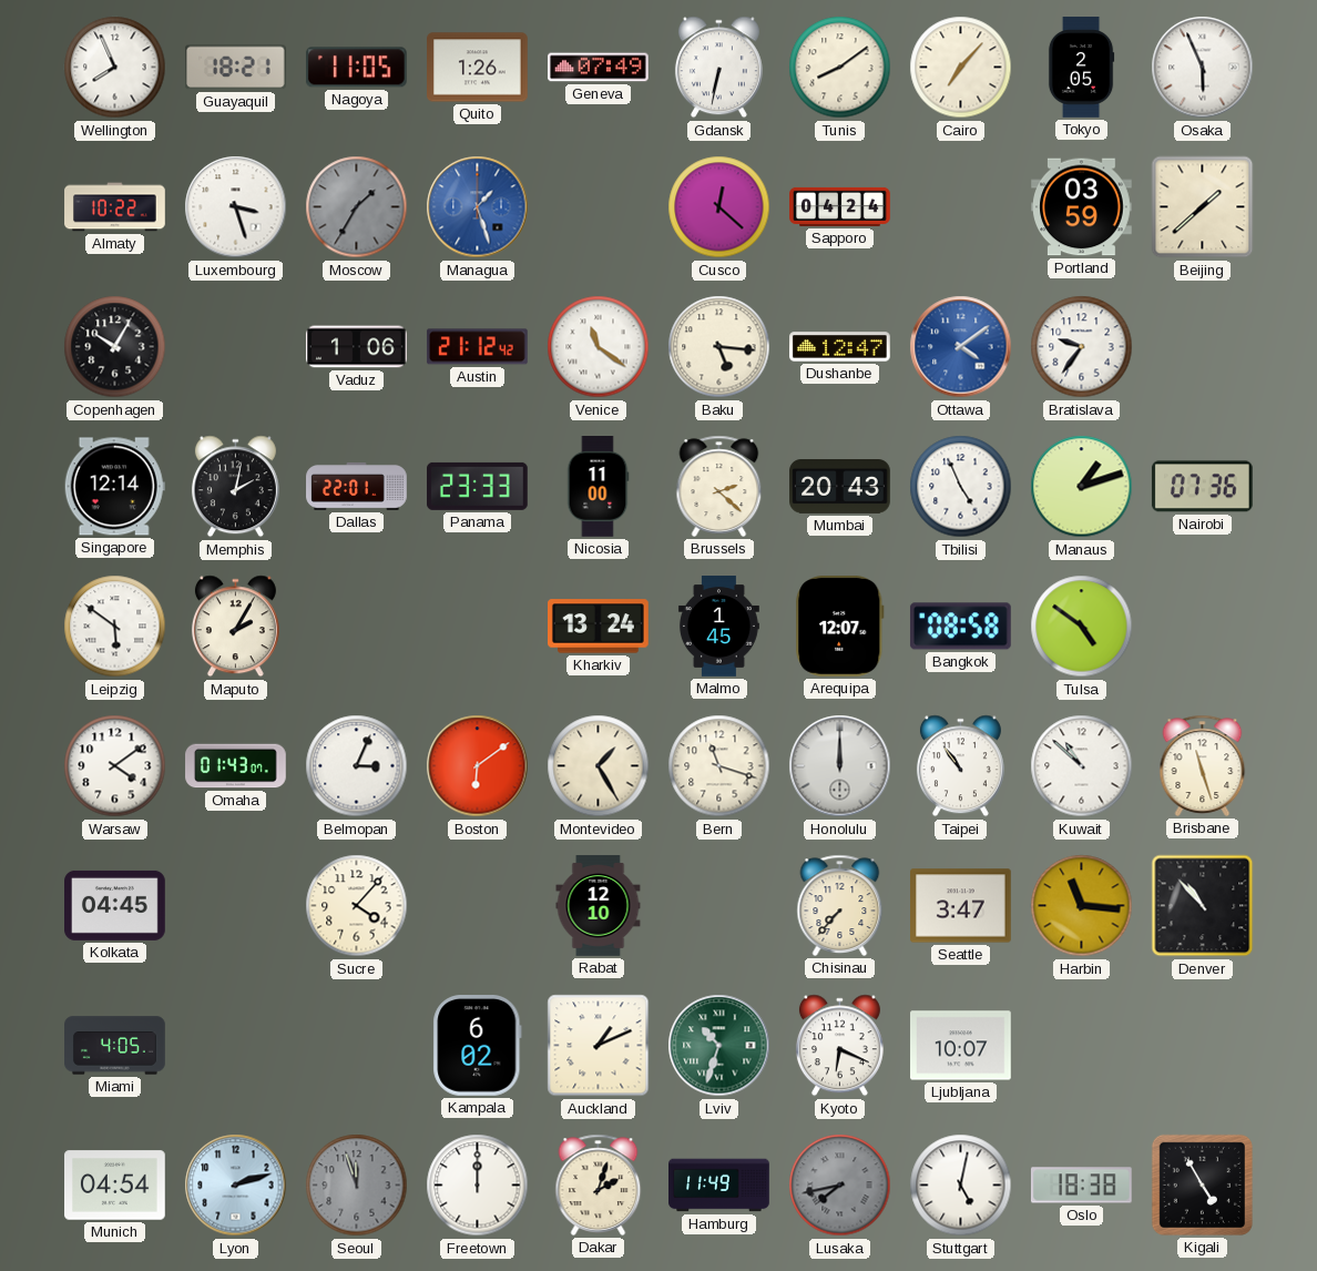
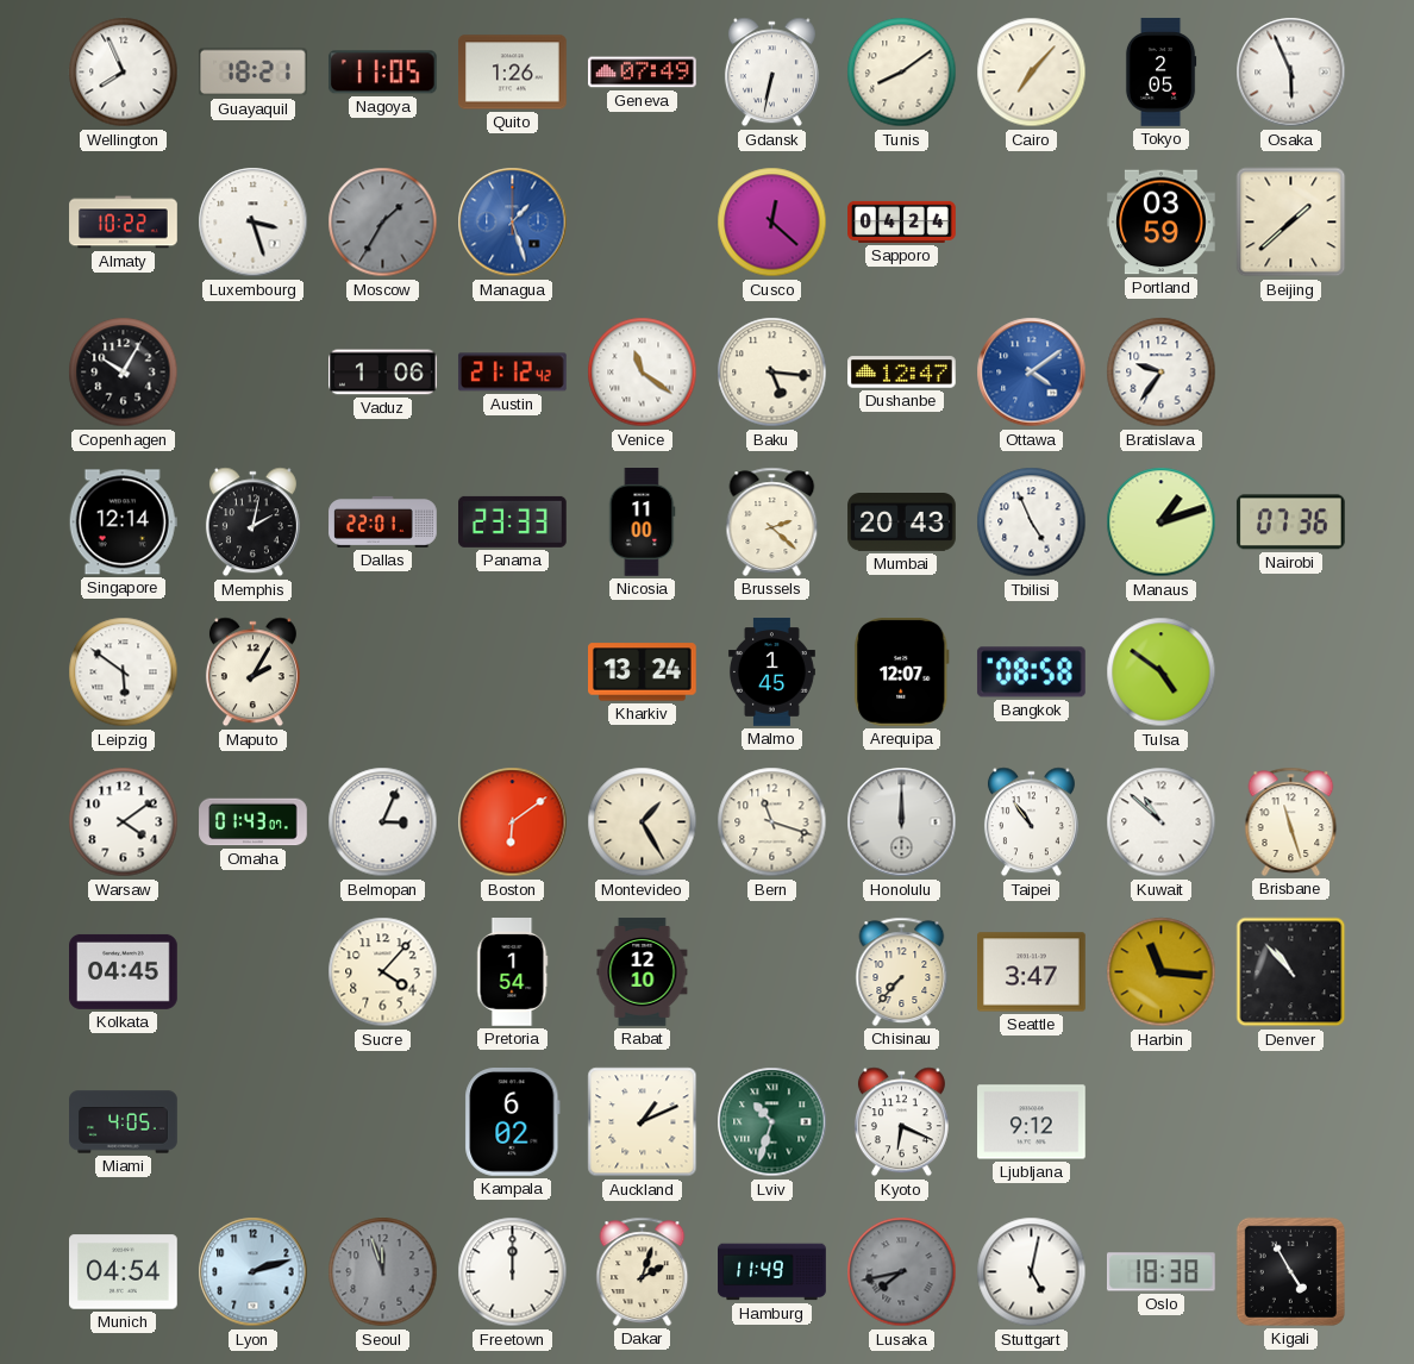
Pretoria: none -> 1:54
Ljubljana: 10:07 -> 9:12
